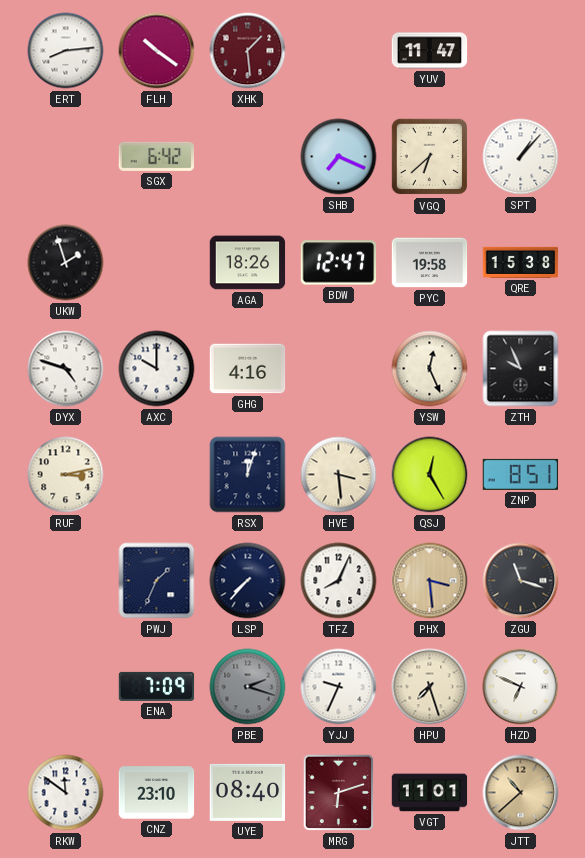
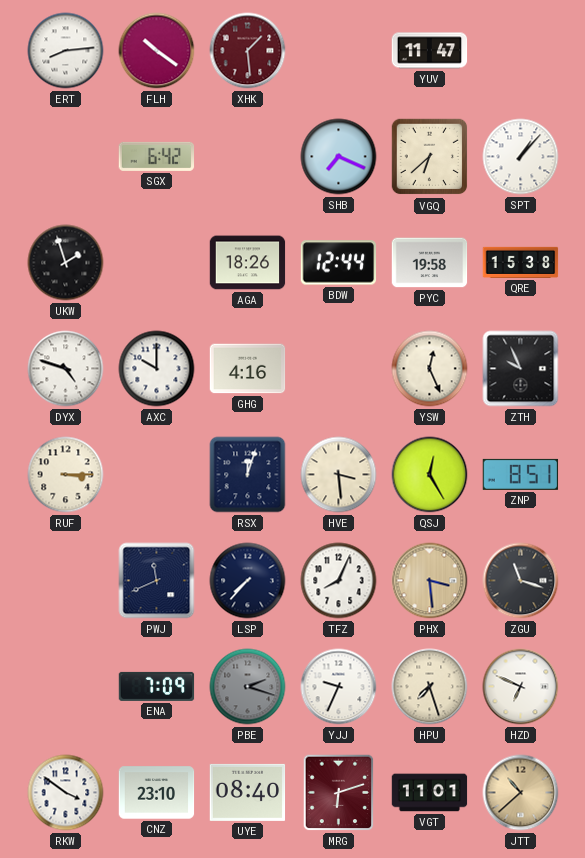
BDW: 12:47 -> 12:44
RUF: 3:13 -> 3:15
PWJ: 1:34 -> 11:41
RKW: 11:51 -> 3:51
